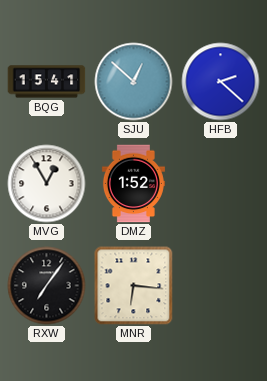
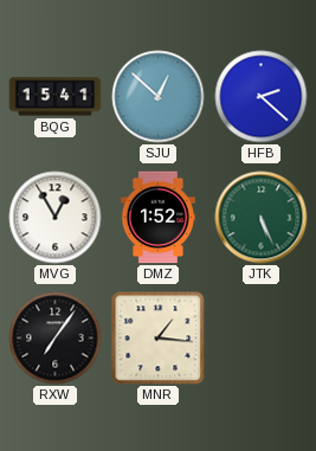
JTK: none -> 5:26
MNR: 6:16 -> 1:16
